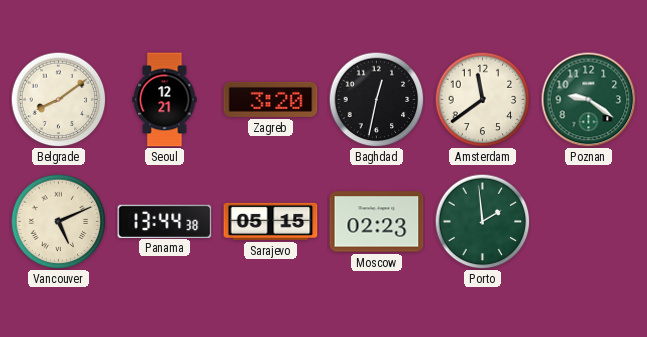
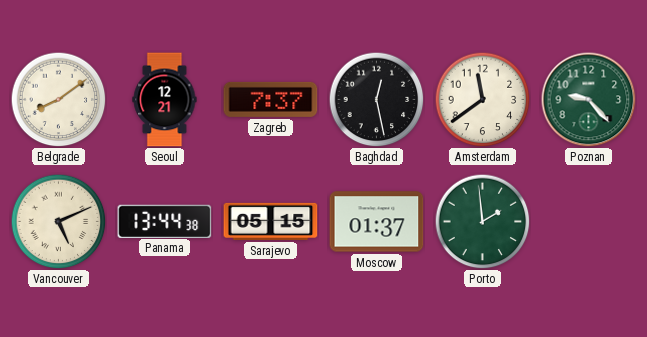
Zagreb: 3:20 -> 7:37
Baghdad: 12:32 -> 12:28
Poznan: 9:21 -> 9:23
Moscow: 02:23 -> 01:37
